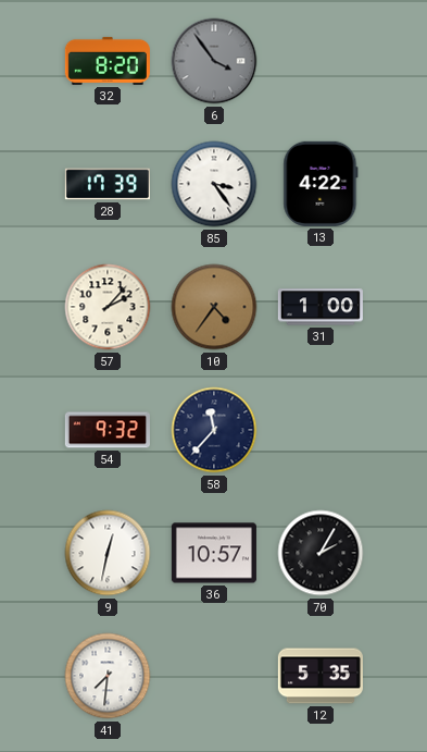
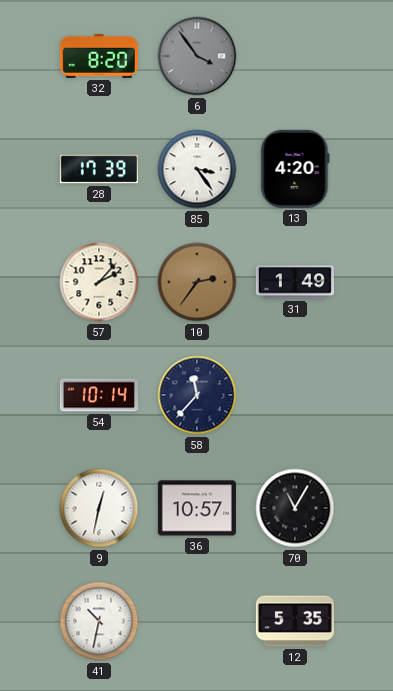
13: 4:22 -> 4:20
10: 4:36 -> 2:36
31: 1:00 -> 1:49
54: 9:32 -> 10:14
70: 2:05 -> 11:05
41: 7:31 -> 10:32
